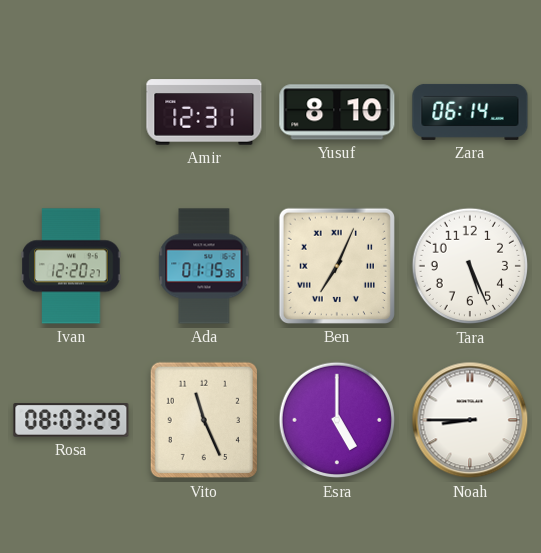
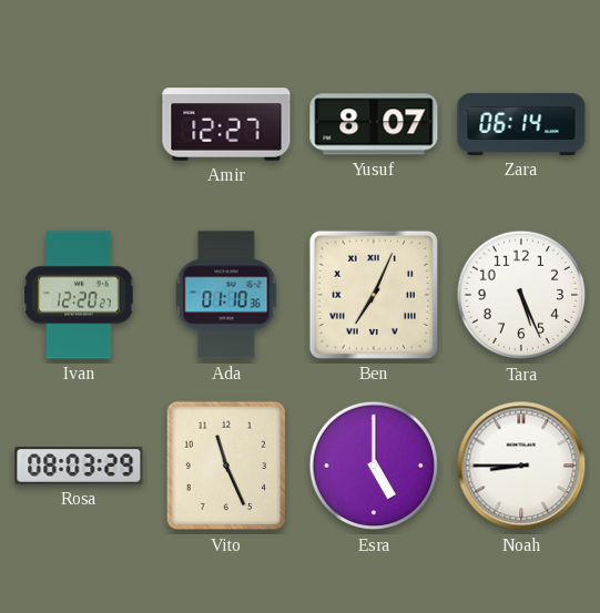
Amir: 12:31 -> 12:27
Yusuf: 8:10 -> 8:07
Ada: 01:15 -> 01:10
